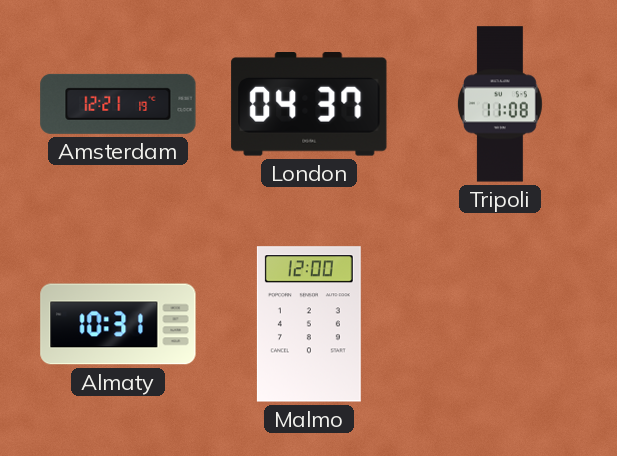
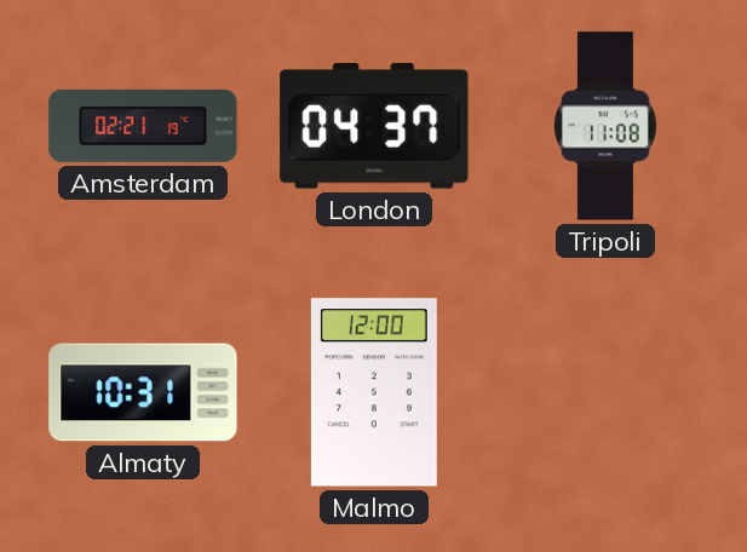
Amsterdam: 12:21 -> 02:21
